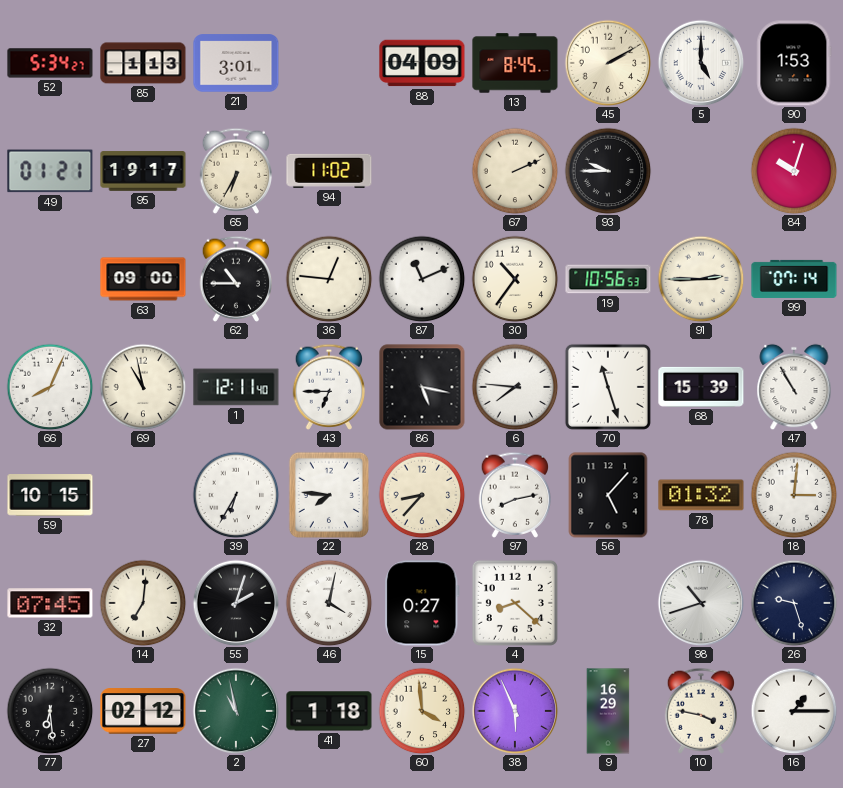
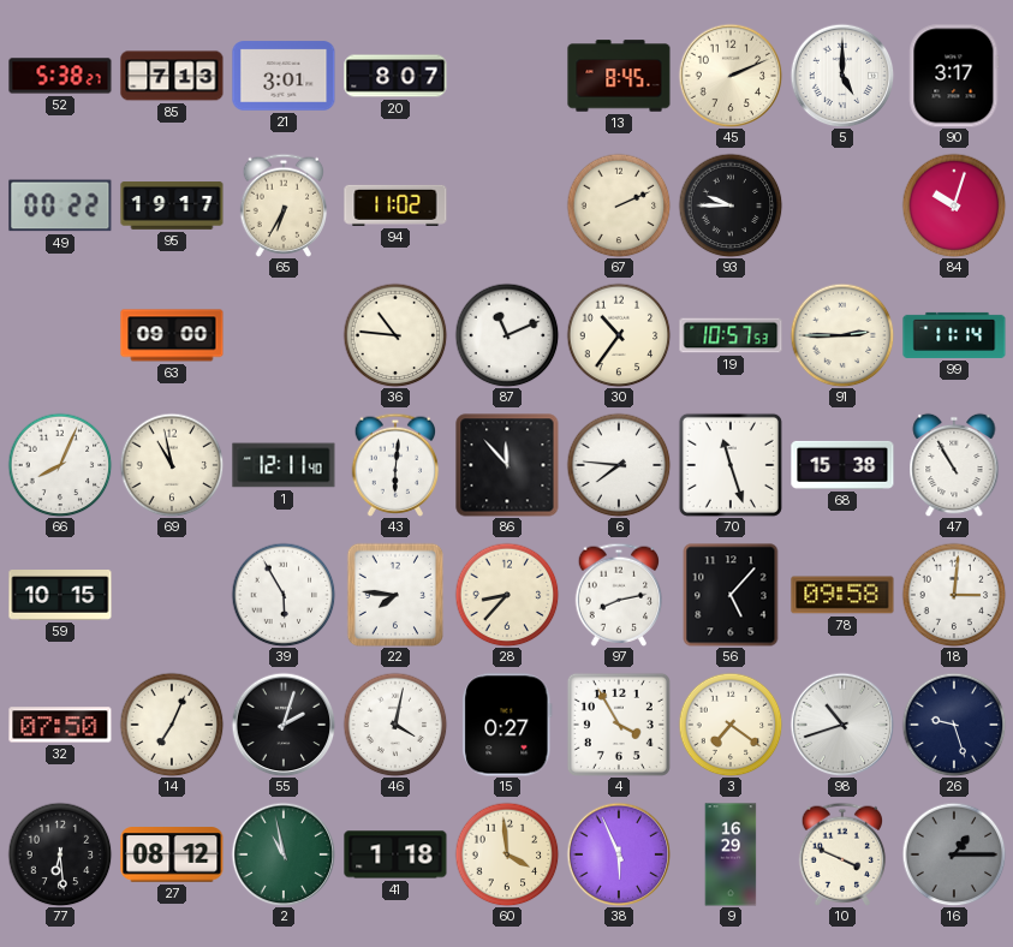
52: 5:34 -> 5:38
85: 1:13 -> 7:13
20: none -> 8:07
88: 04:09 -> none
45: 2:10 -> 2:11
90: 1:53 -> 3:17
49: 01:21 -> 00:22
62: 10:45 -> none
36: 12:46 -> 10:46
19: 10:56 -> 10:57
99: 07:14 -> 11:14
43: 6:45 -> 6:01
86: 5:17 -> 11:53
68: 15:39 -> 15:38
39: 6:35 -> 5:55
78: 01:32 -> 09:58
32: 07:45 -> 07:50
14: 7:01 -> 7:04
4: 8:22 -> 3:55
3: none -> 7:21
27: 02:12 -> 08:12
10: 3:47 -> 3:49
16 dial: white -> grey
